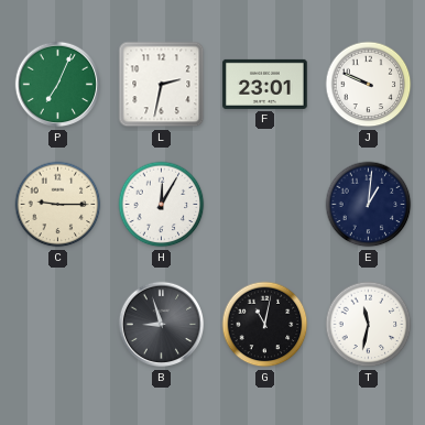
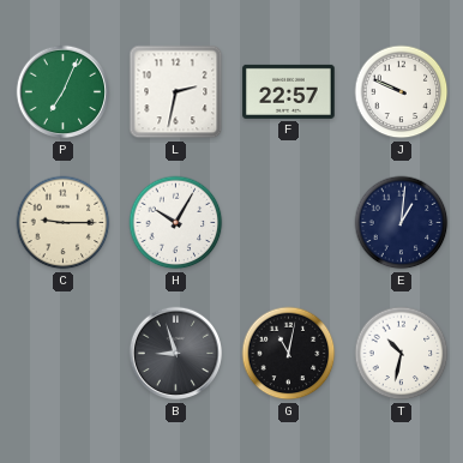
F: 23:01 -> 22:57
H: 12:05 -> 10:05
T: 11:32 -> 10:32
